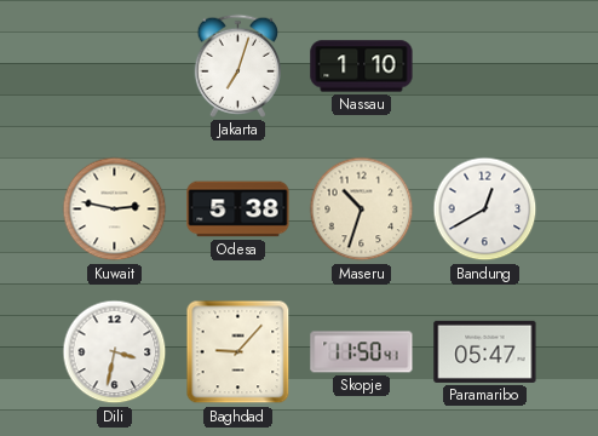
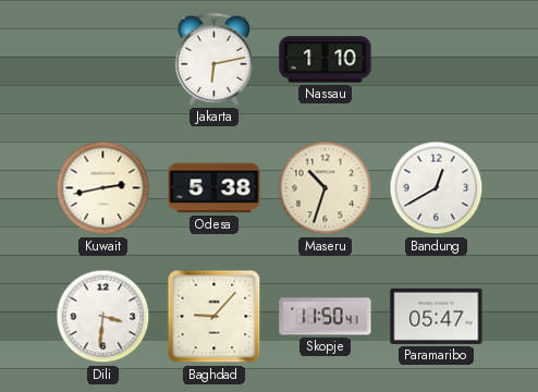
Jakarta: 7:03 -> 6:13
Kuwait: 2:47 -> 2:43
Dili: 3:32 -> 3:31
